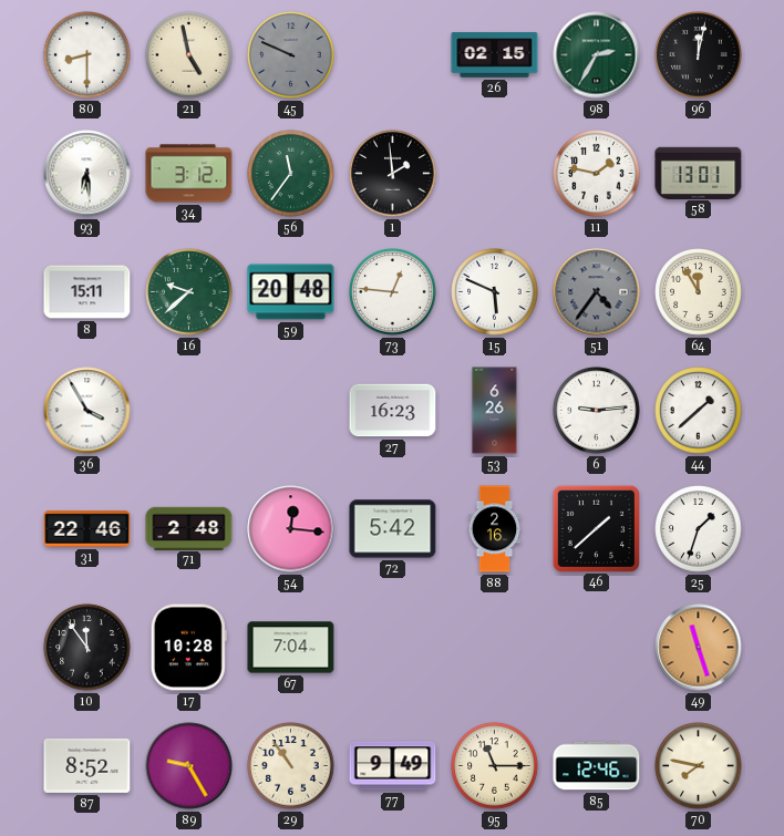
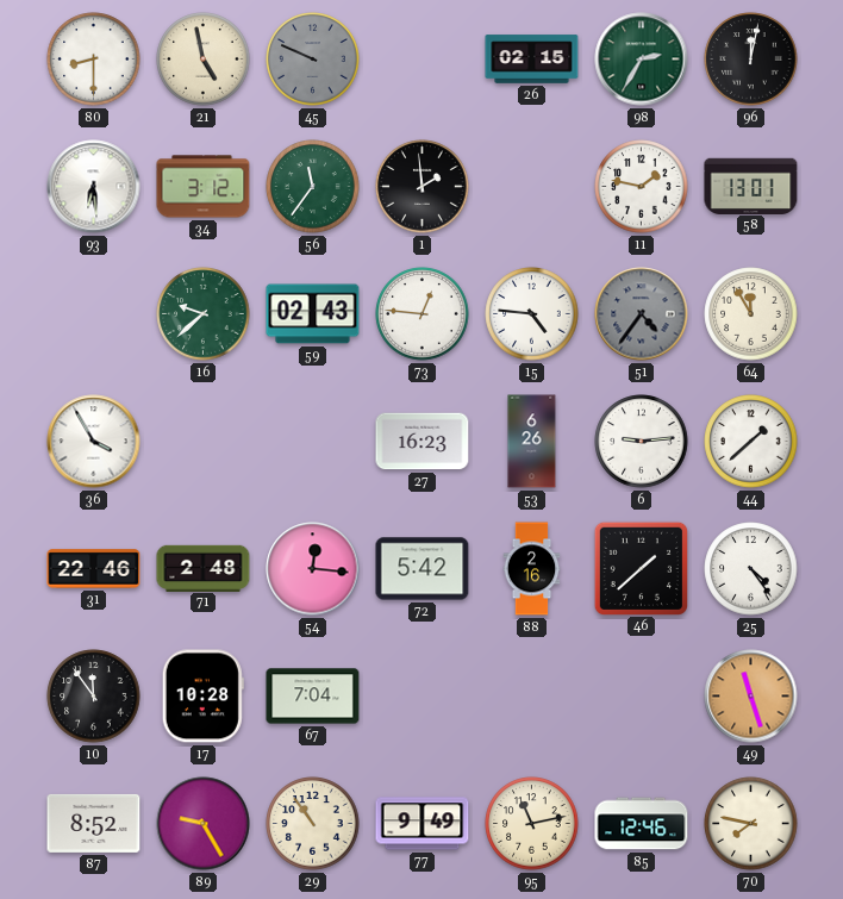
8: 15:11 -> none
59: 20:48 -> 02:43
15: 5:49 -> 4:46
25: 1:33 -> 4:24
95: 11:15 -> 11:13
